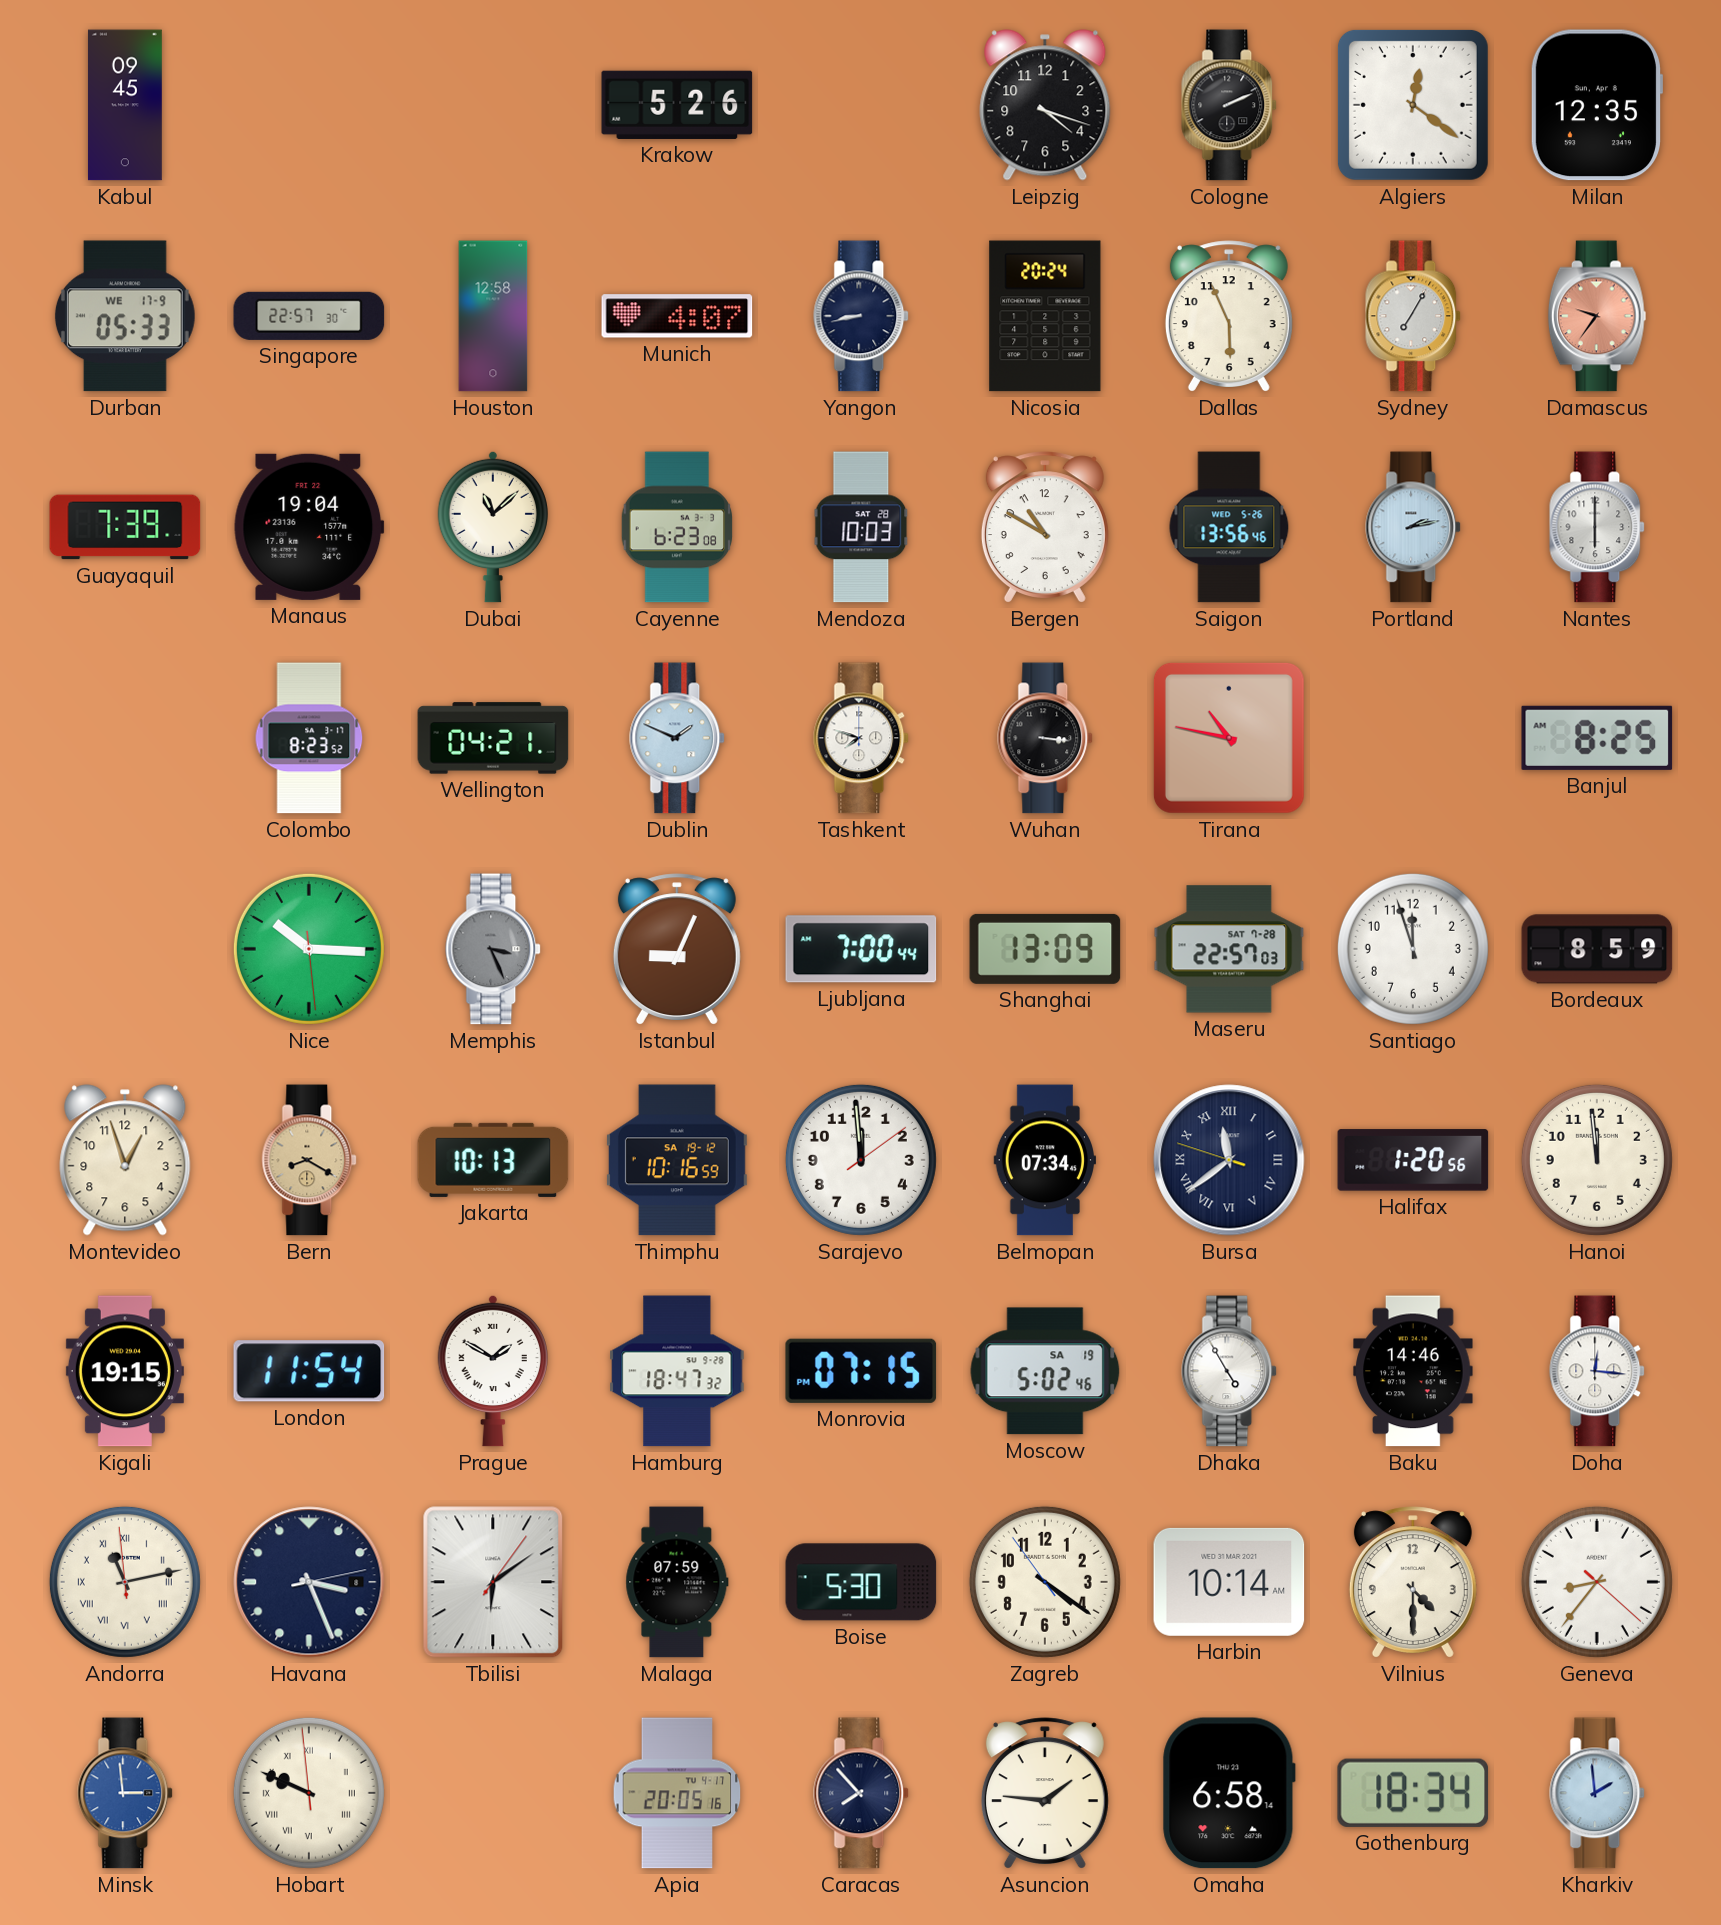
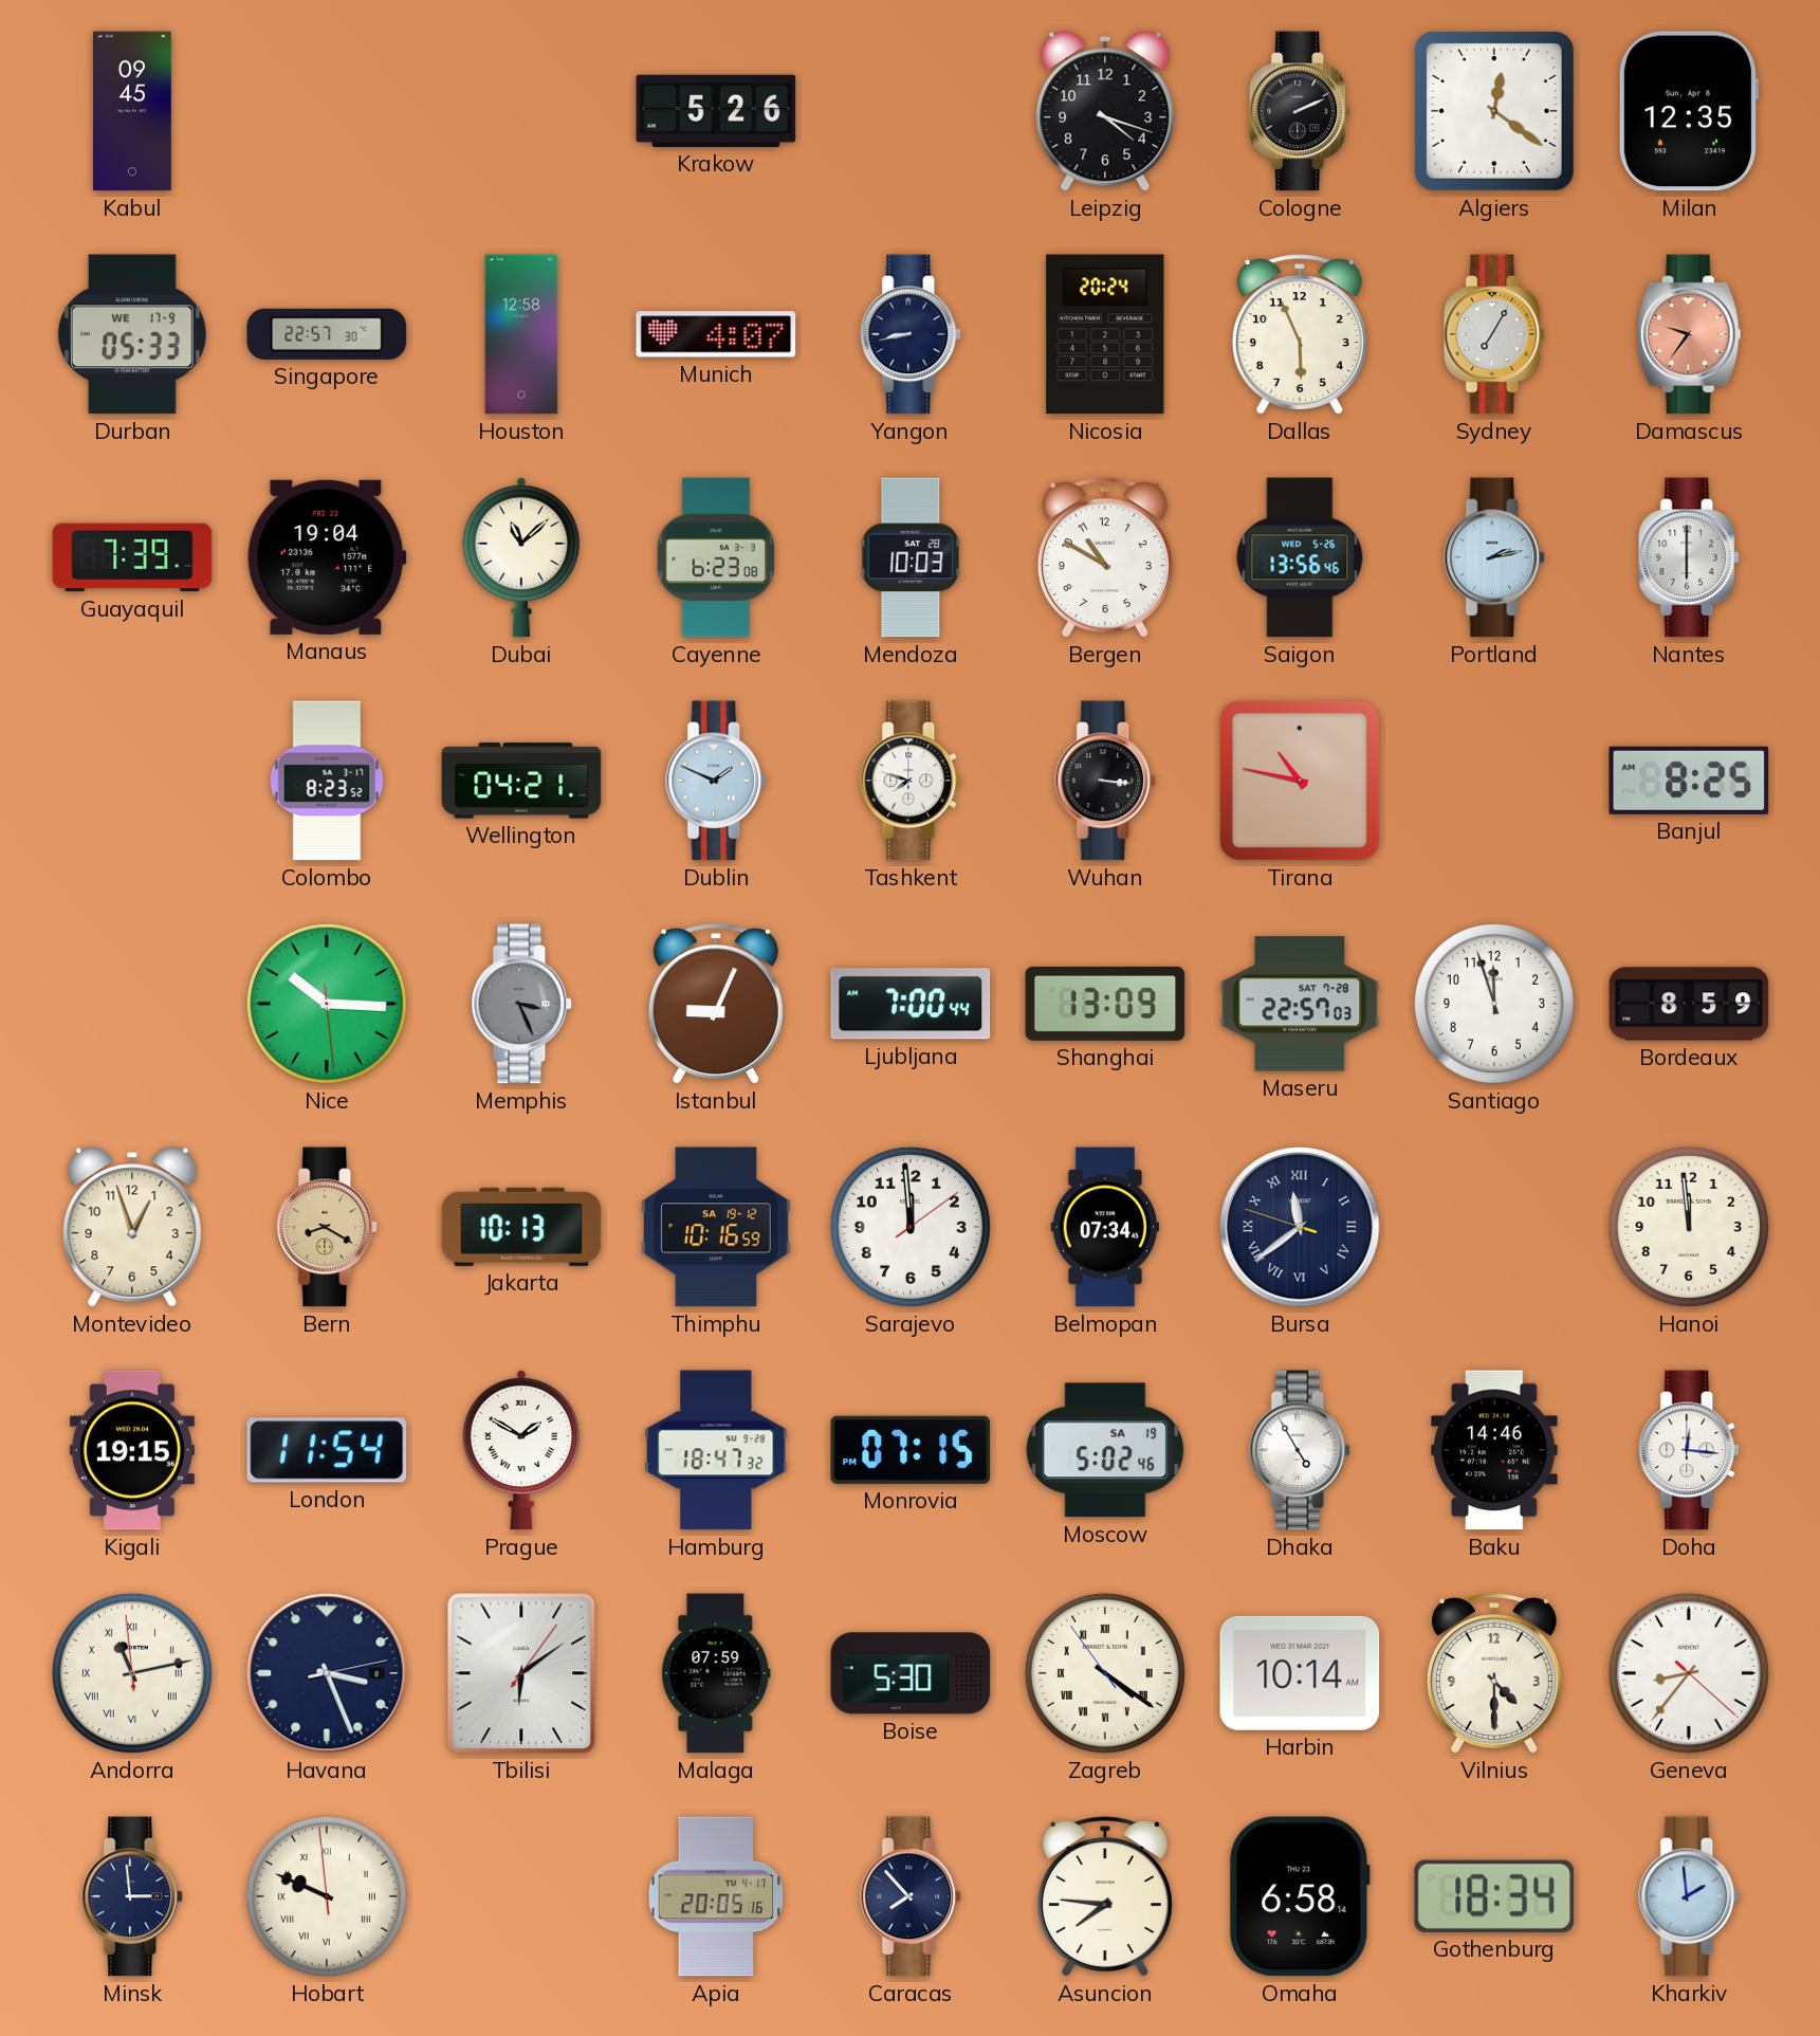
Halifax: 1:20 -> none
Zagreb numerals: Arabic -> Roman
Minsk dial: blue -> navy
Asuncion: 1:46 -> 7:46
